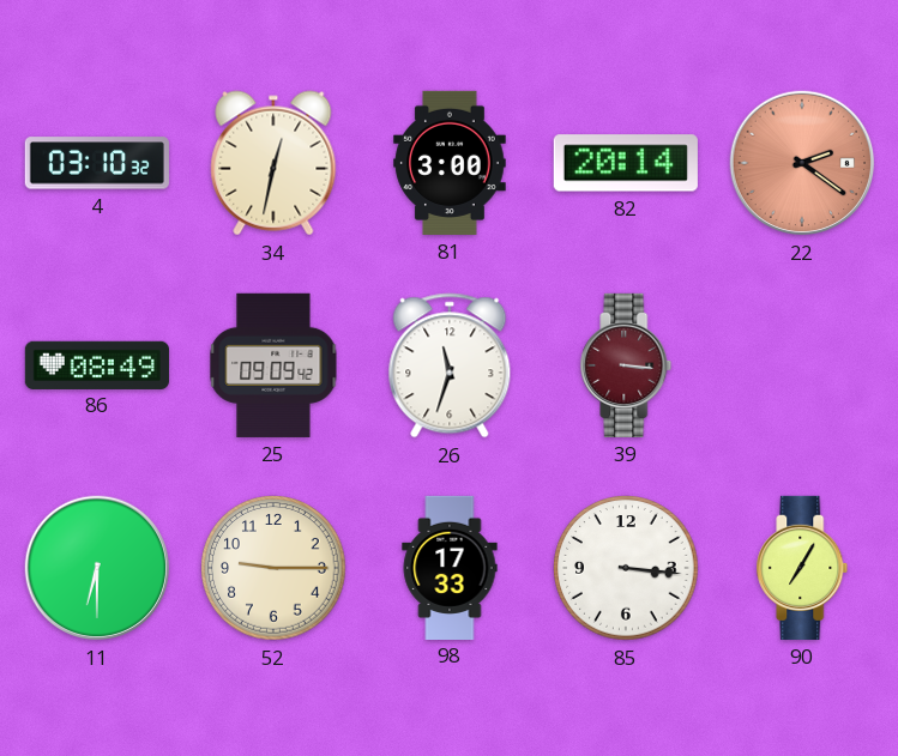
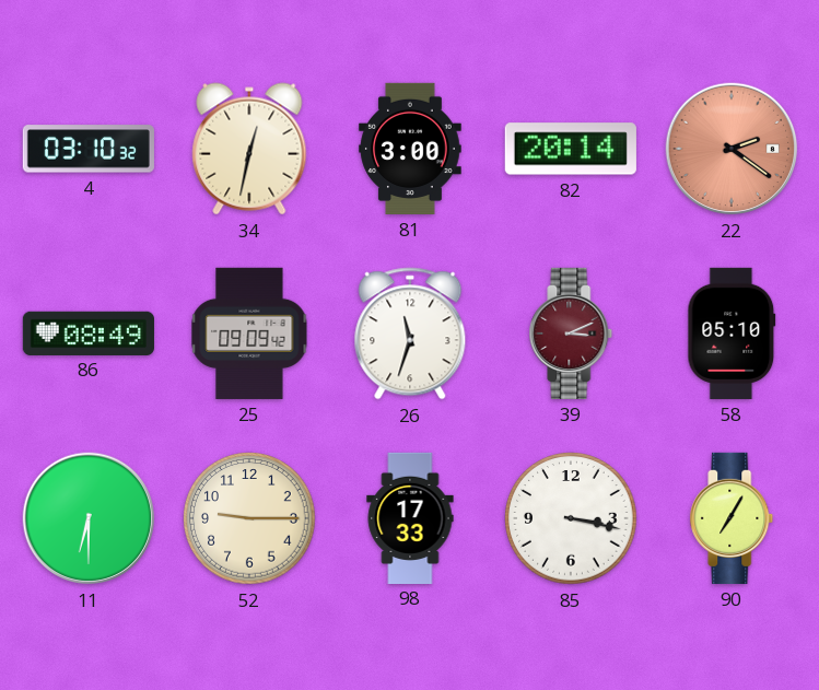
39: 3:16 -> 3:11
58: none -> 05:10
85: 3:16 -> 3:17
